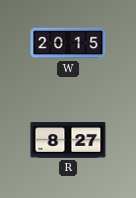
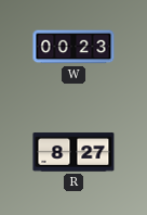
W: 20:15 -> 00:23
